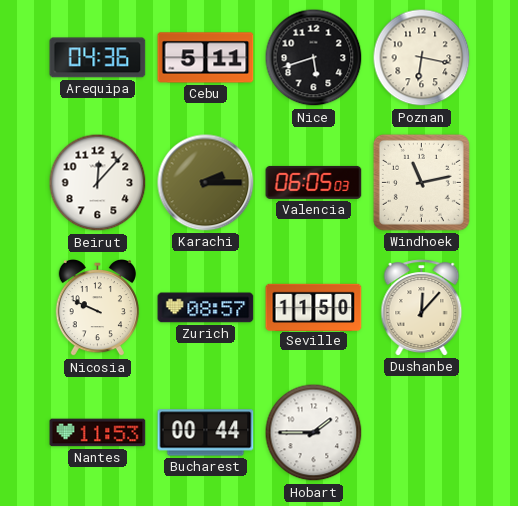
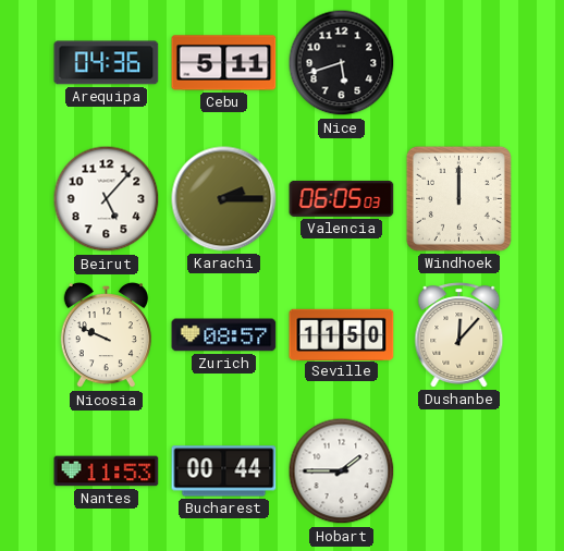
Poznan: 6:17 -> none
Beirut: 12:07 -> 5:07
Windhoek: 11:13 -> 12:00
